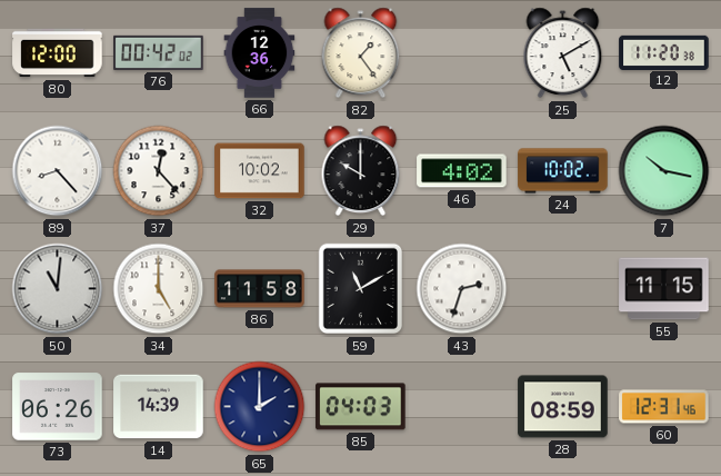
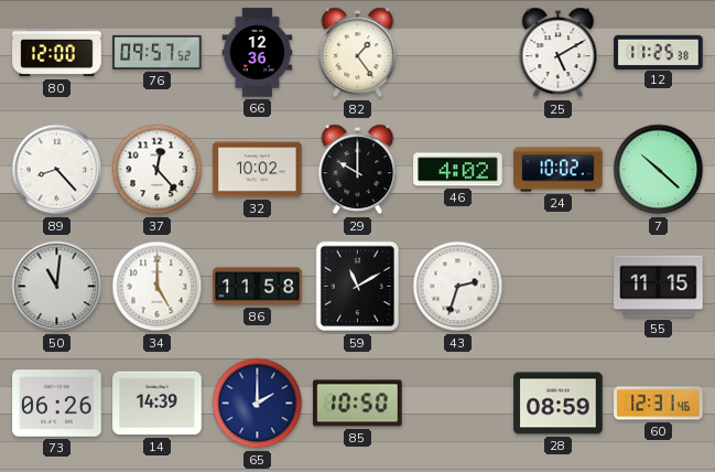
76: 00:42 -> 09:57
12: 11:20 -> 11:25
7: 10:17 -> 10:22
85: 04:03 -> 10:50
